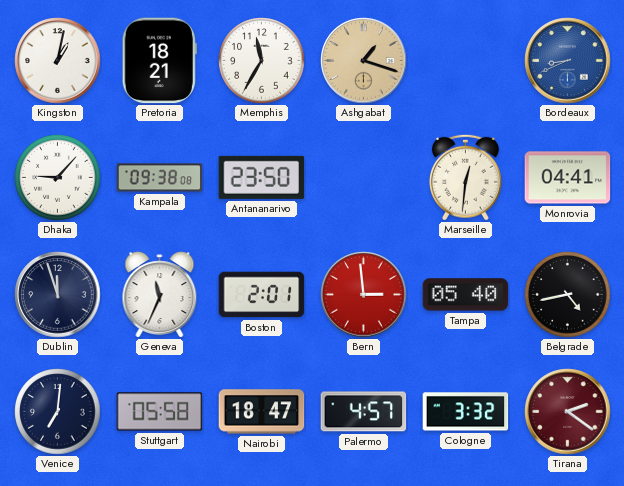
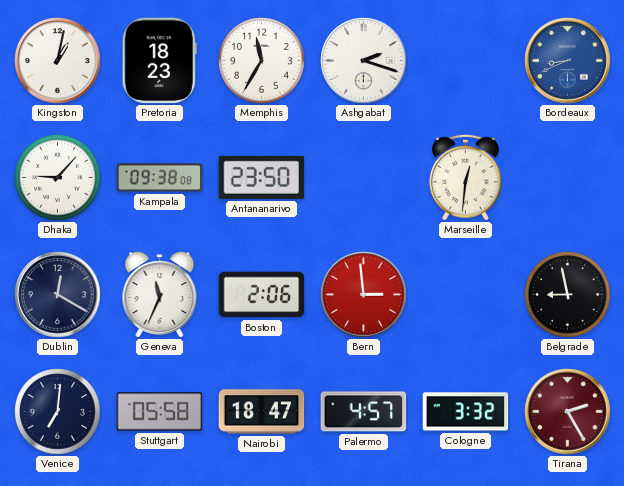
Pretoria: 18:21 -> 18:23
Ashgabat: 1:18 -> 2:18
Ashgabat dial: champagne -> white
Monrovia: 04:41 -> none
Dublin: 11:57 -> 12:20
Boston: 2:01 -> 2:06
Tampa: 05:40 -> none
Belgrade: 4:43 -> 8:58
Tirana: 2:21 -> 2:25
